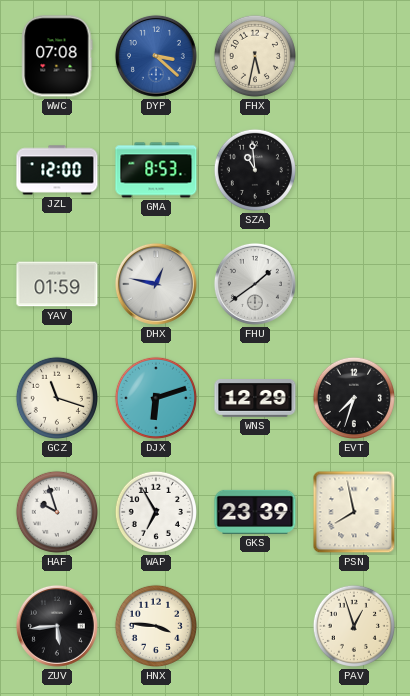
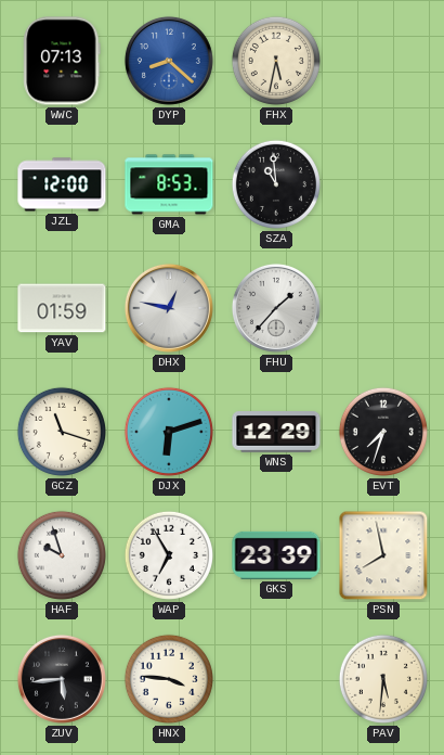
WWC: 07:08 -> 07:13
DYP: 3:22 -> 8:22
FHU: 1:39 -> 1:37
PAV: 12:57 -> 5:31
